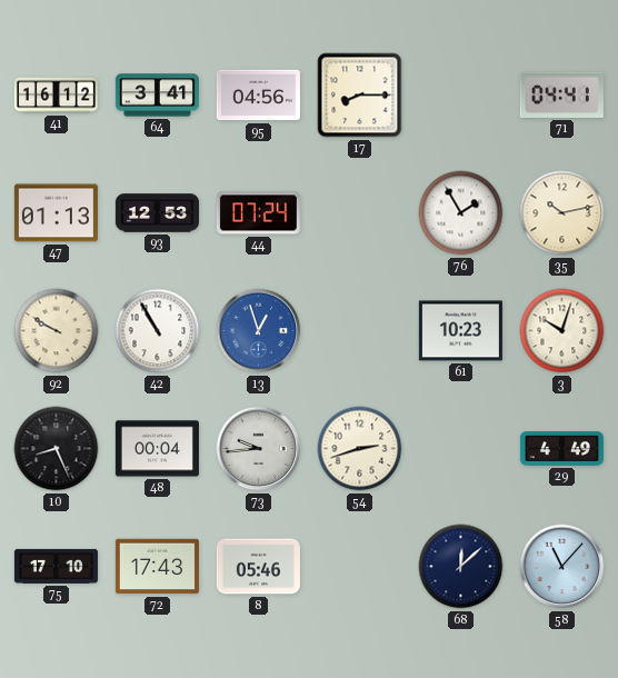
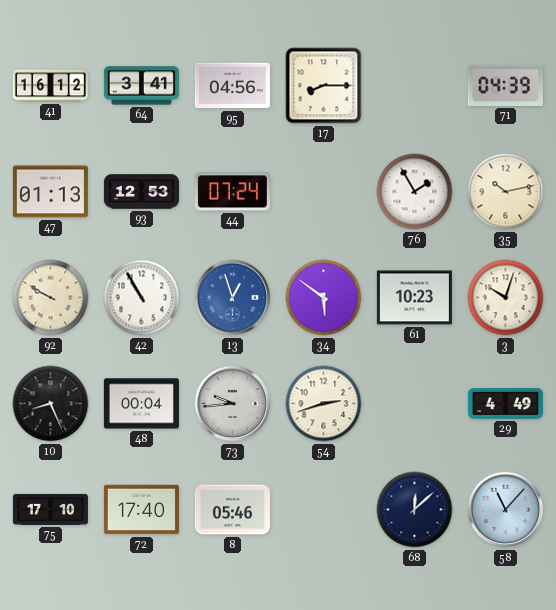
71: 04:41 -> 04:39
34: none -> 5:51
72: 17:43 -> 17:40
